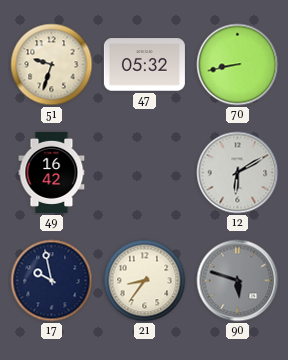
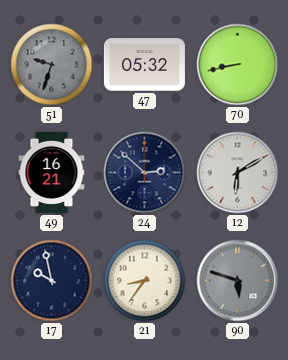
51 dial: cream -> grey
49: 16:42 -> 16:21
24: none -> 2:52
